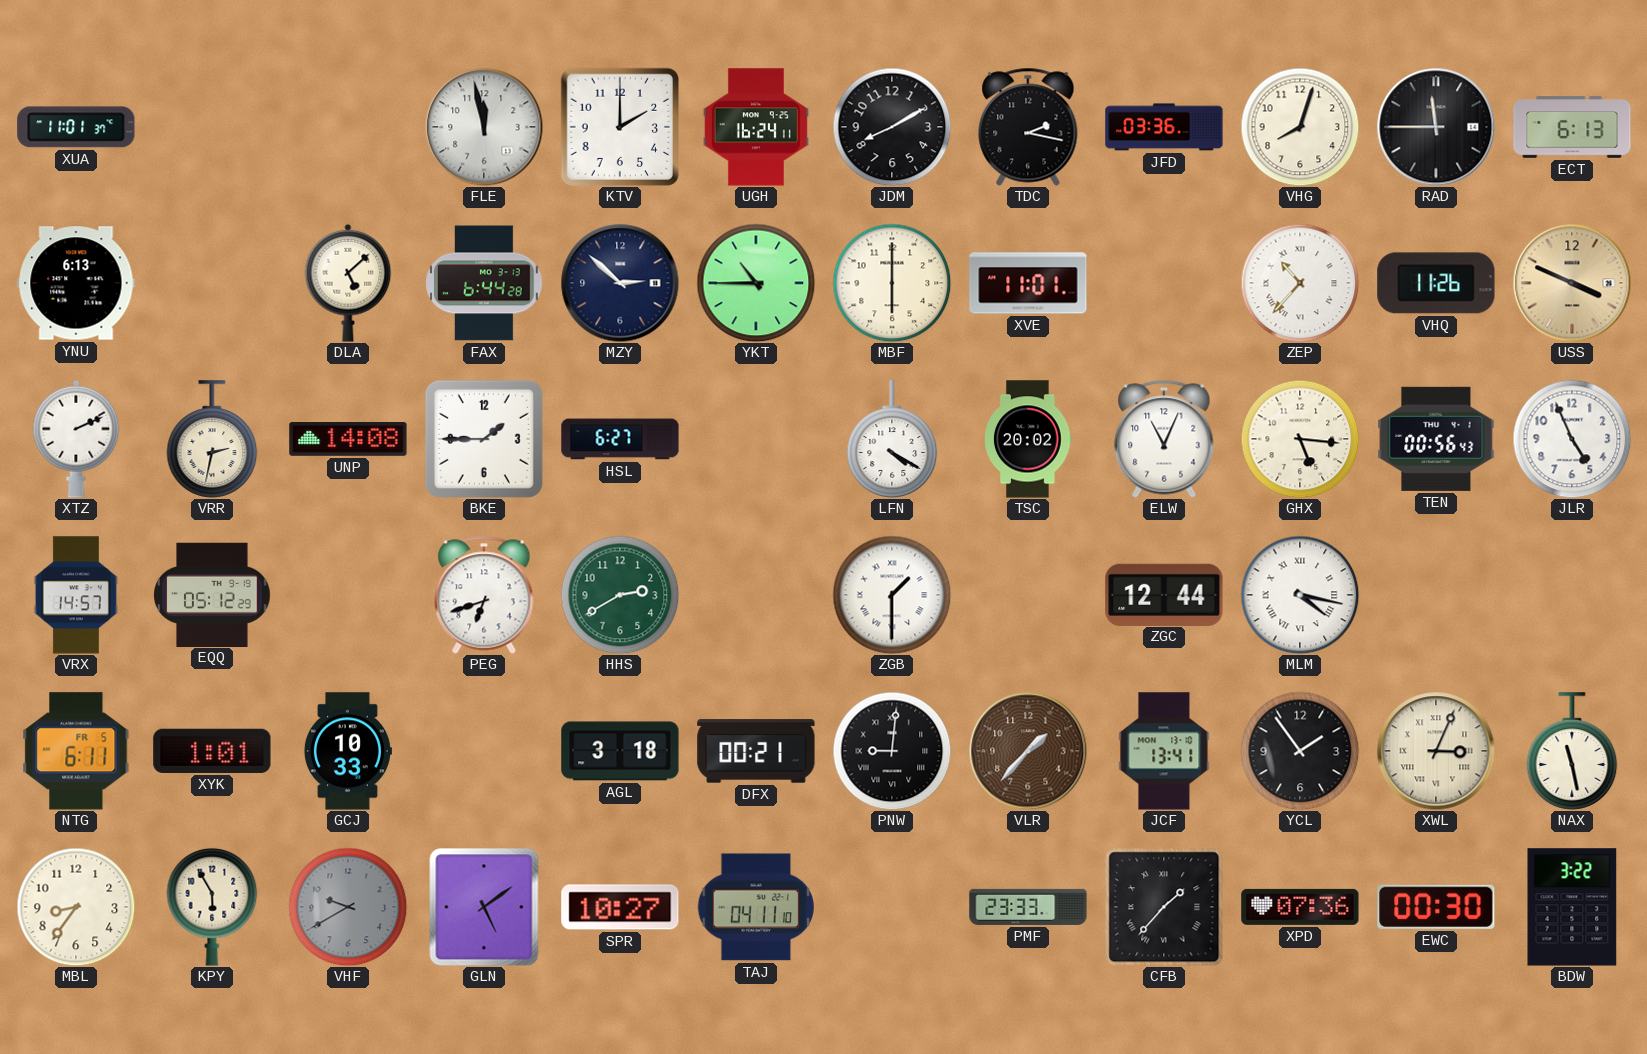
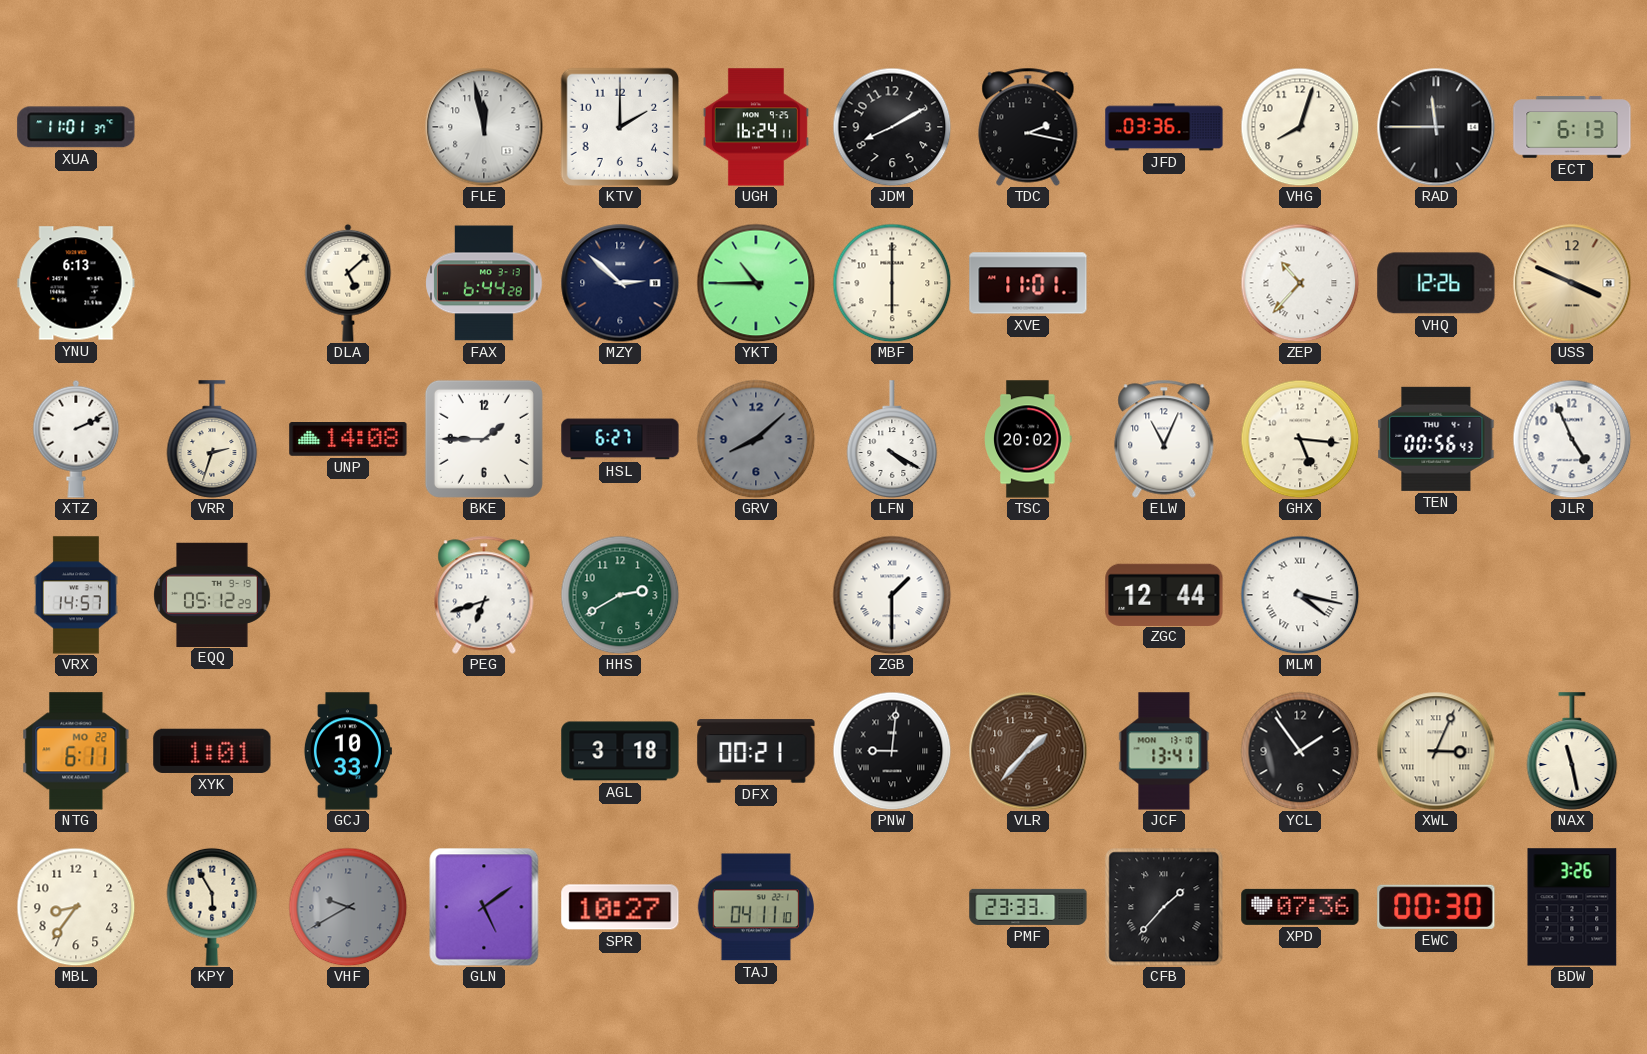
VHQ: 11:26 -> 12:26
VRR: 2:32 -> 2:33
GRV: none -> 8:08
NTG date: FR 5 -> MO 22
BDW: 3:22 -> 3:26
